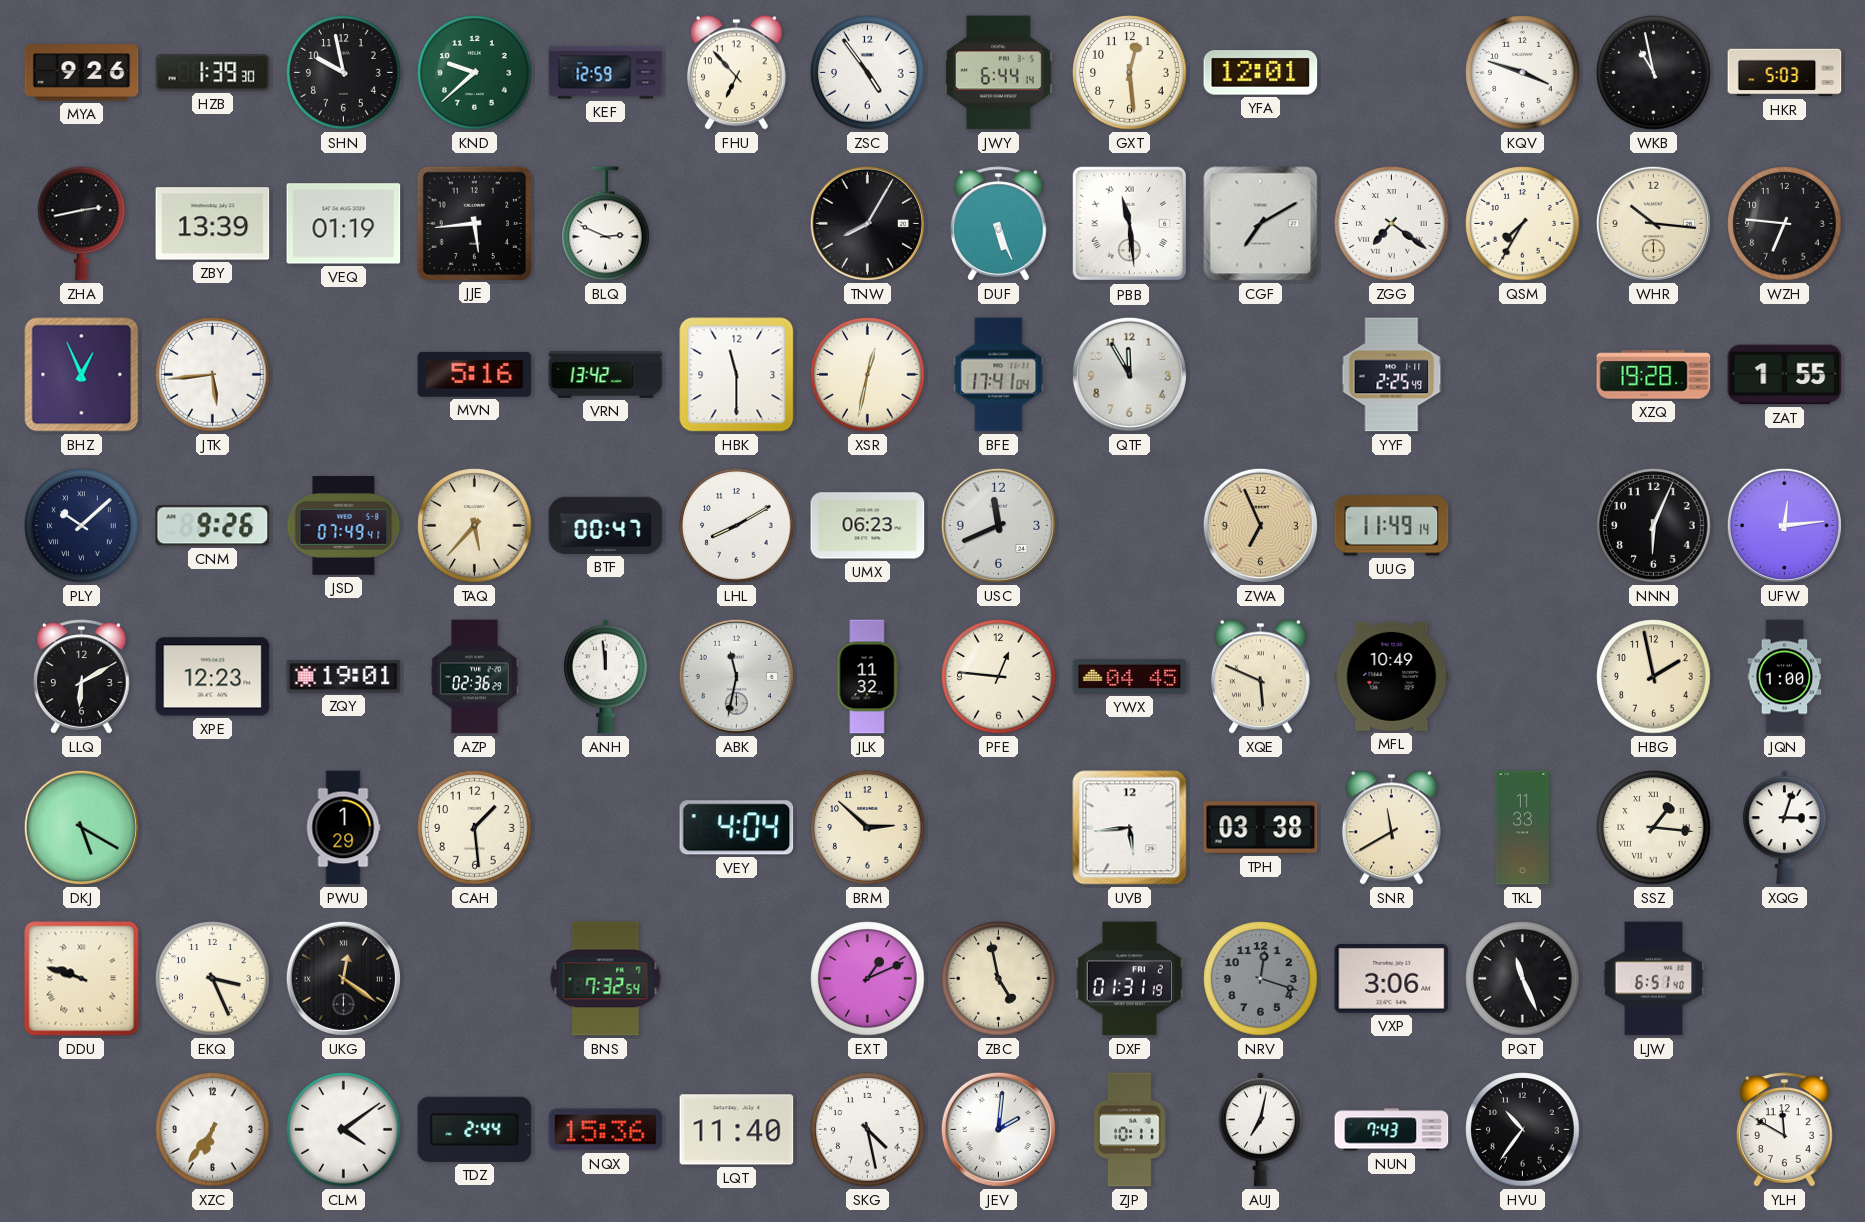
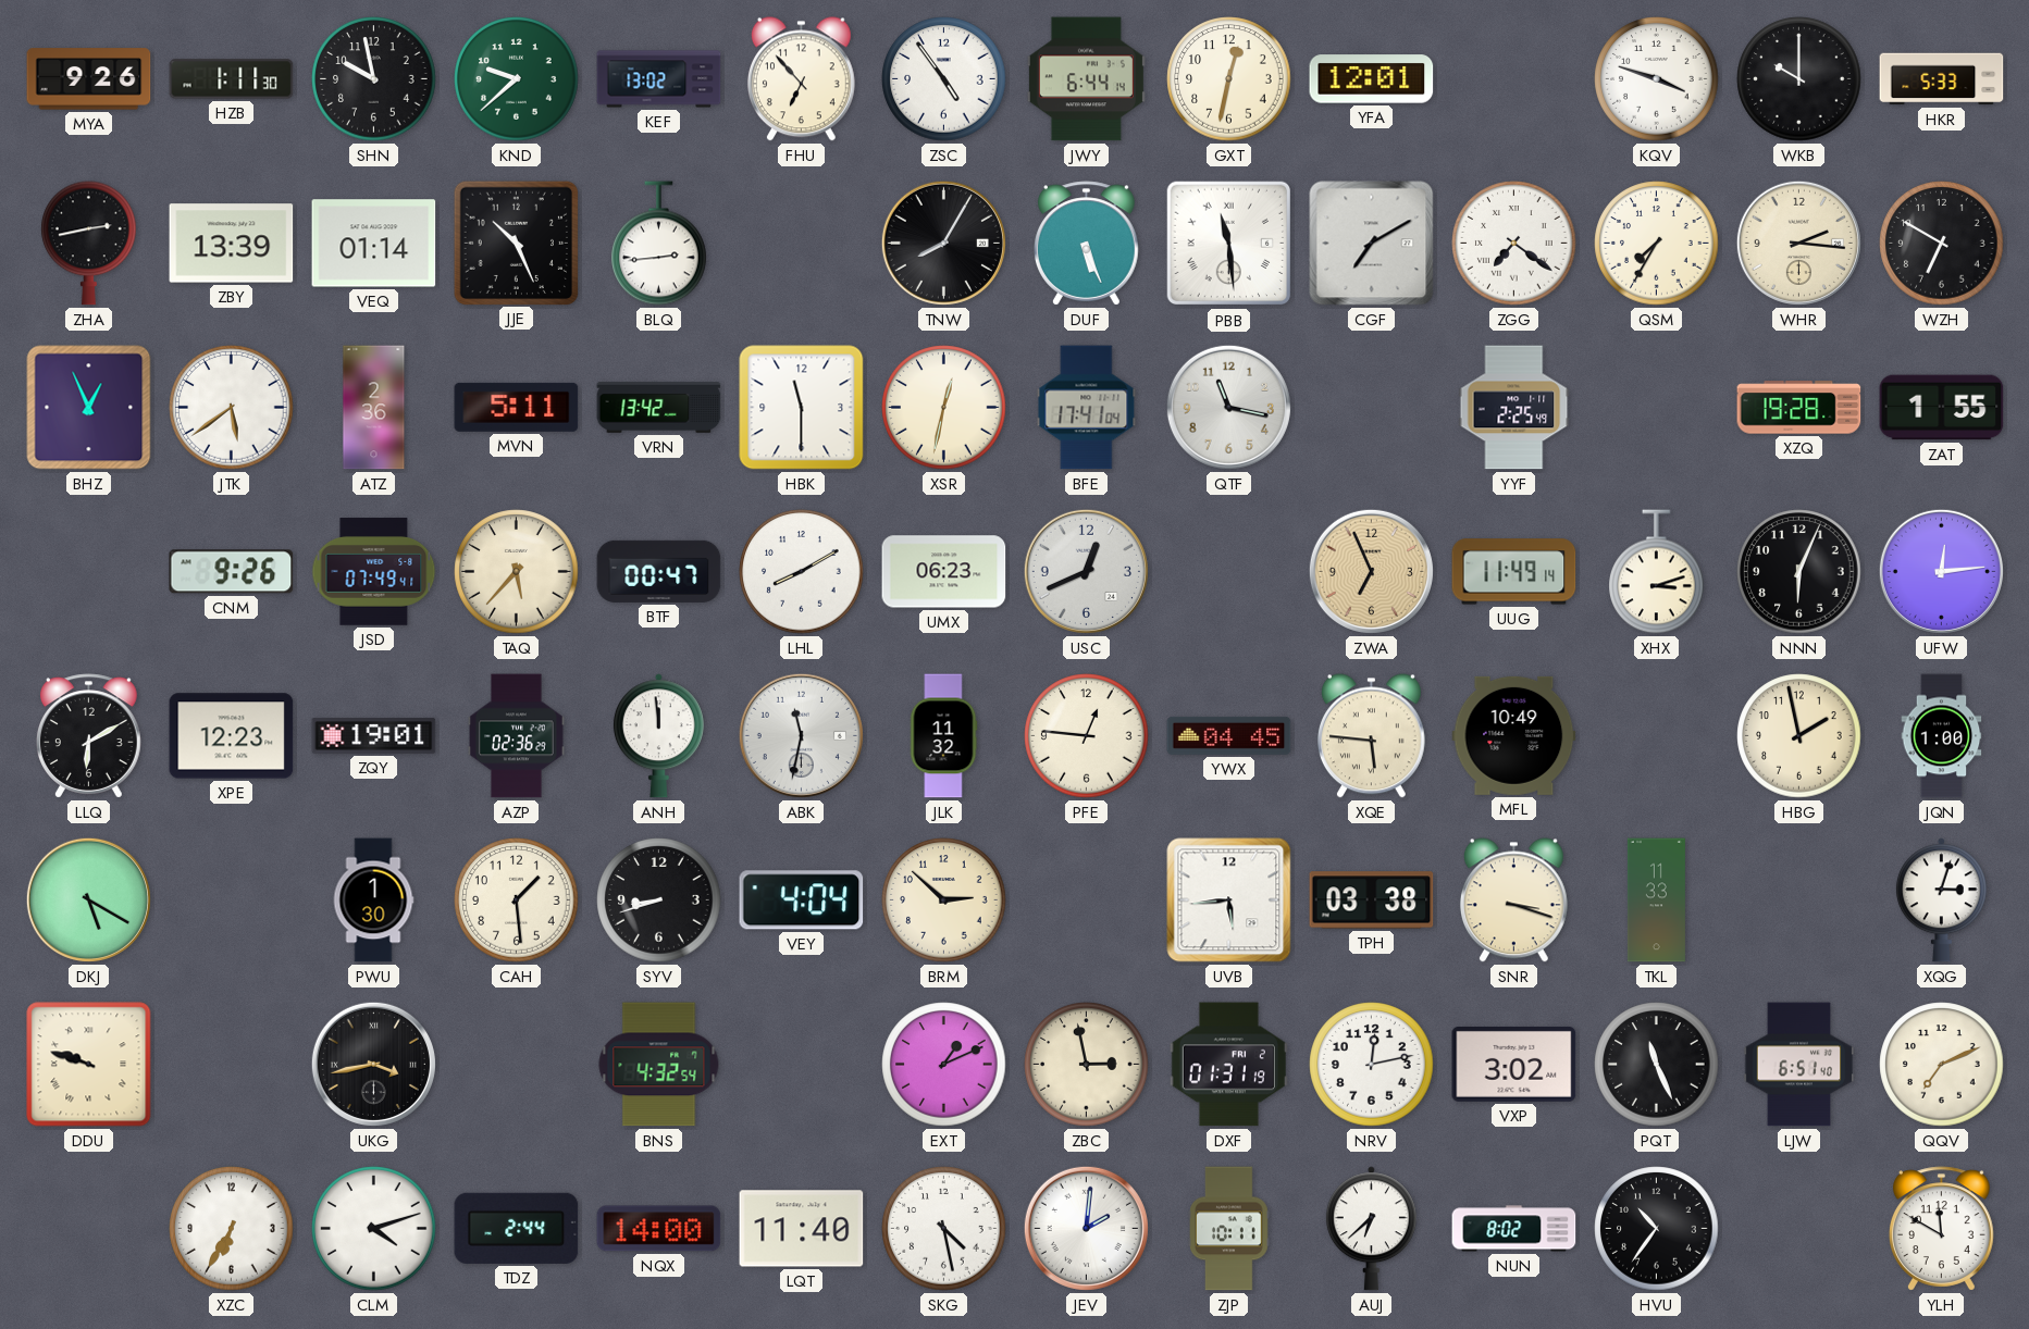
HZB: 1:39 -> 1:11
KEF: 12:59 -> 13:02
GXT: 12:29 -> 12:32
WKB: 10:58 -> 10:00
HKR: 5:03 -> 5:33
VEQ: 01:19 -> 01:14
JJE: 5:44 -> 10:26
BLQ: 2:49 -> 2:44
WHR: 10:16 -> 2:16
WZH: 6:46 -> 6:50
JTK: 5:44 -> 5:39
ATZ: none -> 2:36
MVN: 5:16 -> 5:11
QTF: 11:55 -> 11:17
PLY: 10:08 -> none
USC: 11:41 -> 12:41
XHX: none -> 3:12
XQE: 5:49 -> 5:46
PWU: 1:29 -> 1:30
SYV: none -> 8:42
SNR: 11:40 -> 3:18
SSZ: 1:16 -> none
EKQ: 3:26 -> none
UKG: 12:21 -> 3:43
BNS: 7:32 -> 4:32
ZBC: 4:58 -> 2:58
NRV: 12:18 -> 12:13
NRV dial: grey -> white
VXP: 3:06 -> 3:02
QQV: none -> 7:11
XZC: 6:36 -> 6:35
CLM: 4:09 -> 4:12
NQX: 15:36 -> 14:00
AUJ: 7:02 -> 6:38
NUN: 7:43 -> 8:02
